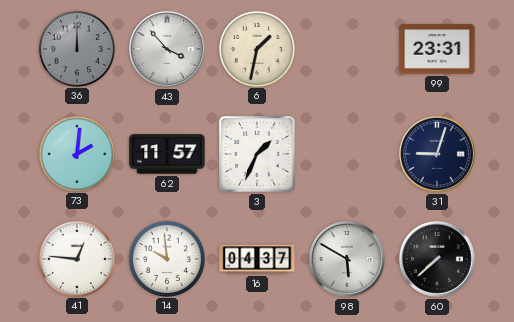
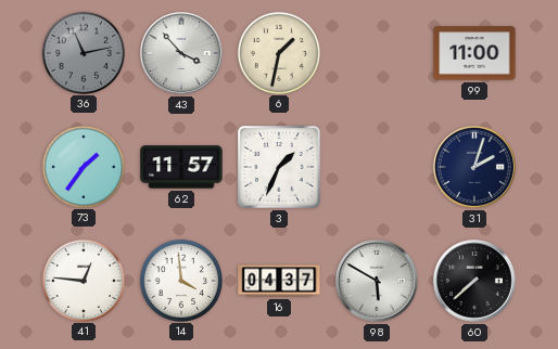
36: 12:00 -> 11:13
99: 23:31 -> 11:00
73: 2:01 -> 1:36
31: 9:03 -> 2:03
14: 9:59 -> 3:59
